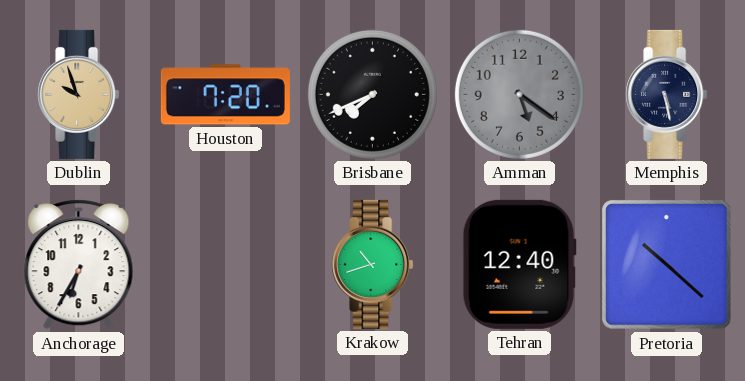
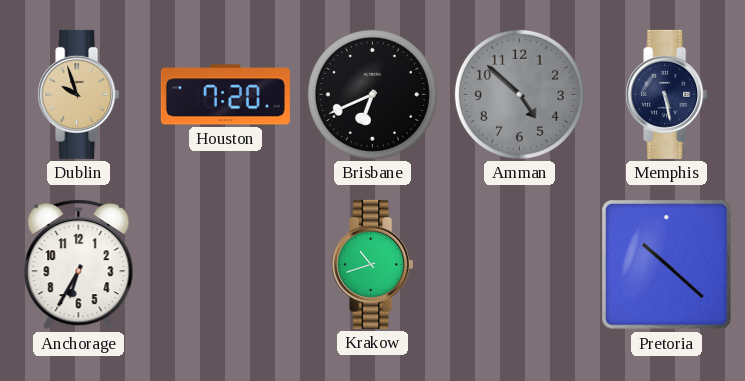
Brisbane: 7:41 -> 6:41
Amman: 5:21 -> 4:52
Tehran: 12:40 -> none
